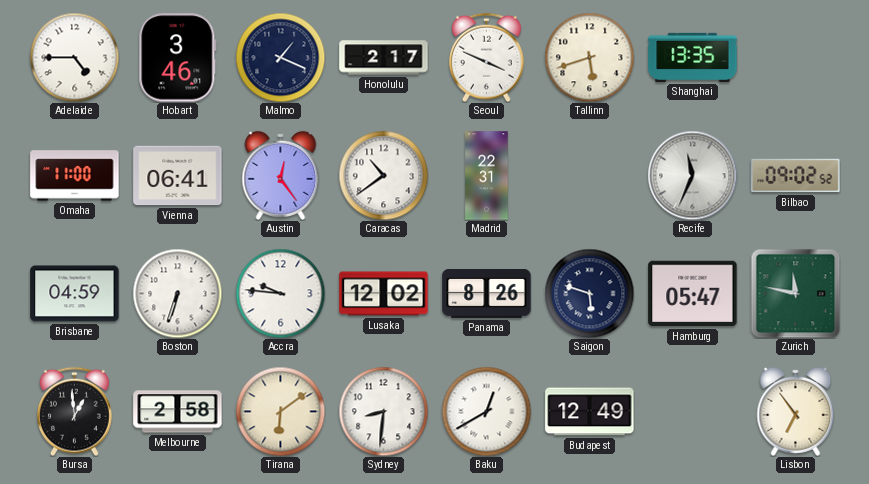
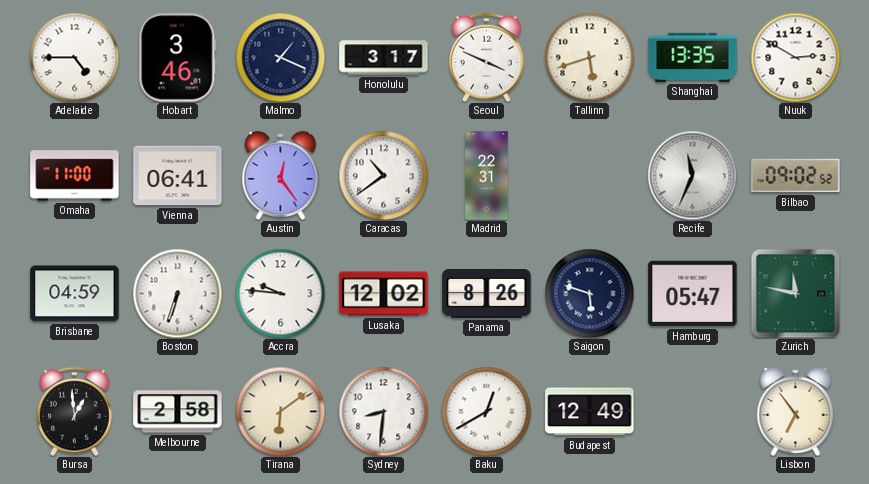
Honolulu: 2:17 -> 3:17
Nuuk: none -> 2:50
